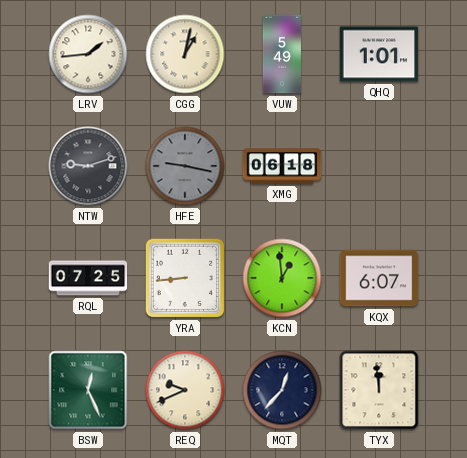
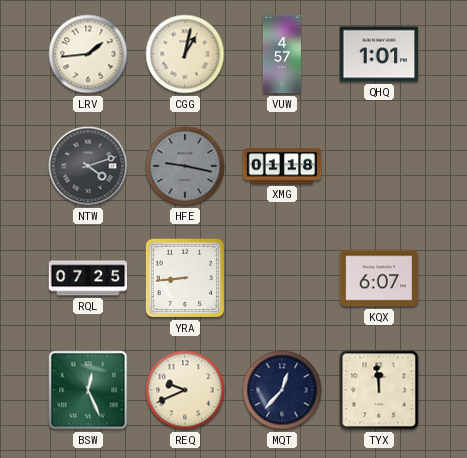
VUW: 5:49 -> 4:57
NTW: 9:12 -> 4:12
XMG: 06:18 -> 01:18
KCN: 12:59 -> none
